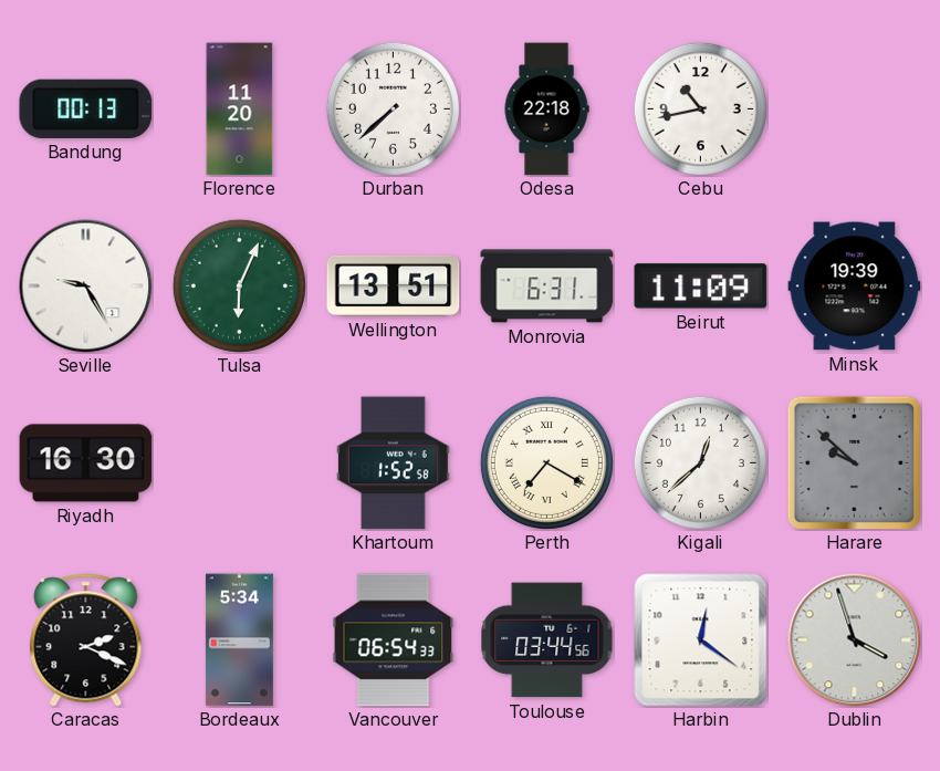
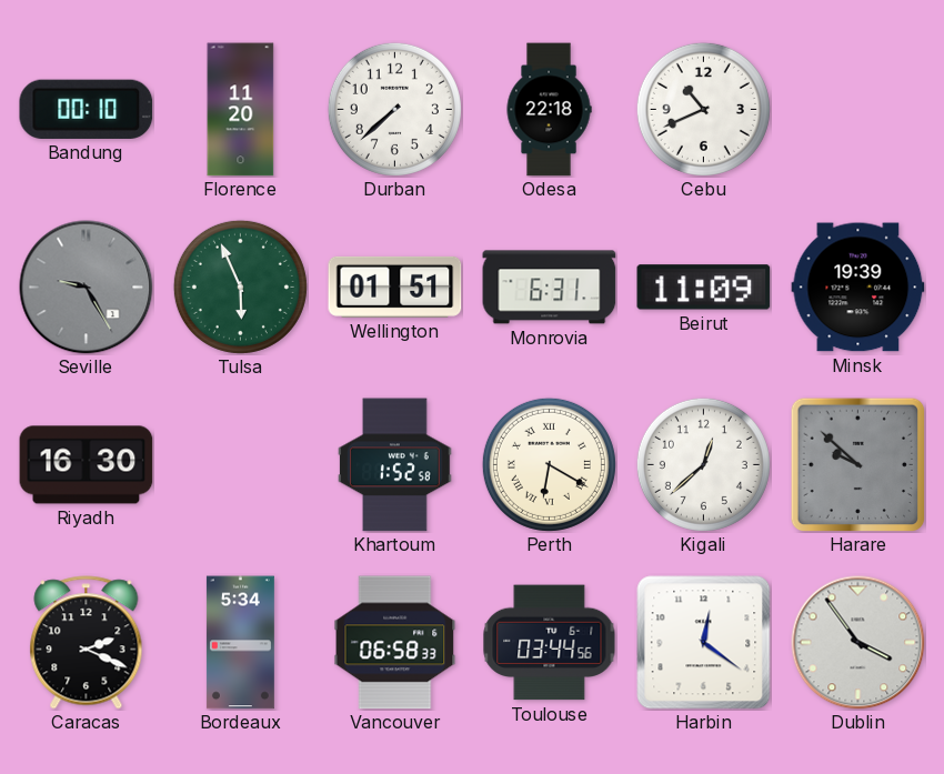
Bandung: 00:13 -> 00:10
Cebu: 10:43 -> 10:41
Seville dial: white -> grey
Tulsa: 6:04 -> 5:56
Wellington: 13:51 -> 01:51
Perth: 7:20 -> 6:20
Vancouver: 06:54 -> 06:58
Dublin: 3:57 -> 3:54
